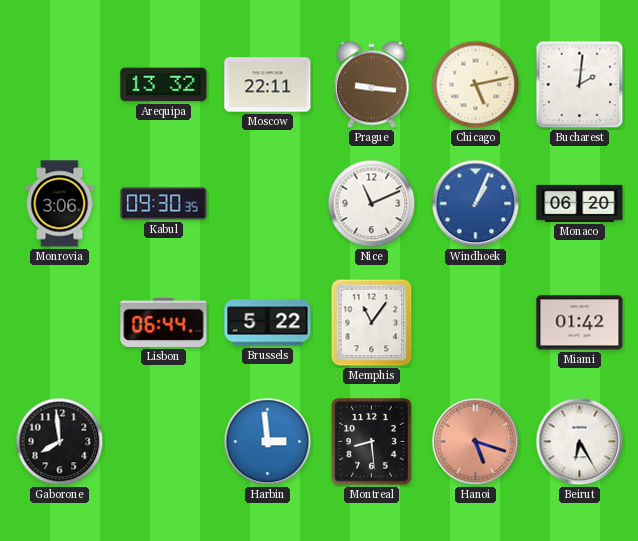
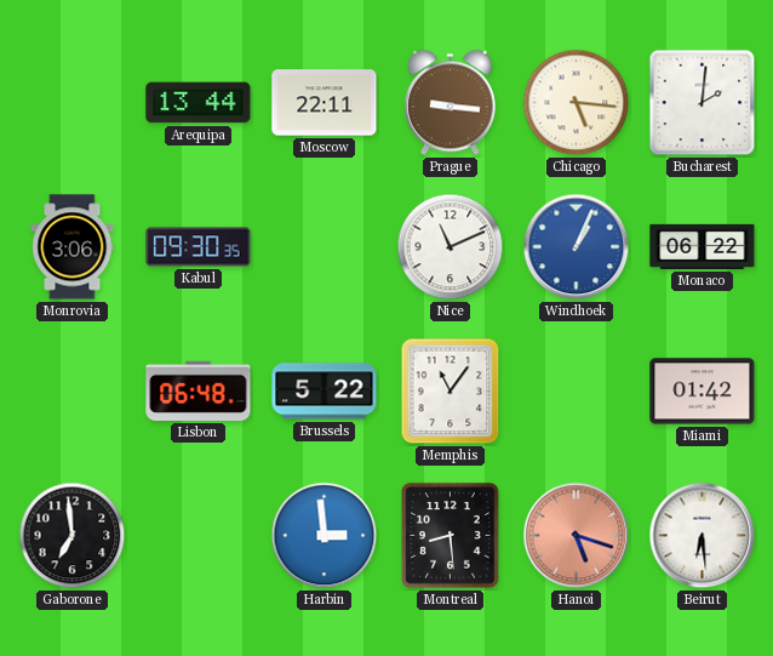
Arequipa: 13:32 -> 13:44
Chicago: 5:13 -> 5:16
Monaco: 06:20 -> 06:22
Lisbon: 06:44 -> 06:48
Gaborone: 7:59 -> 6:59
Beirut: 6:25 -> 6:29
